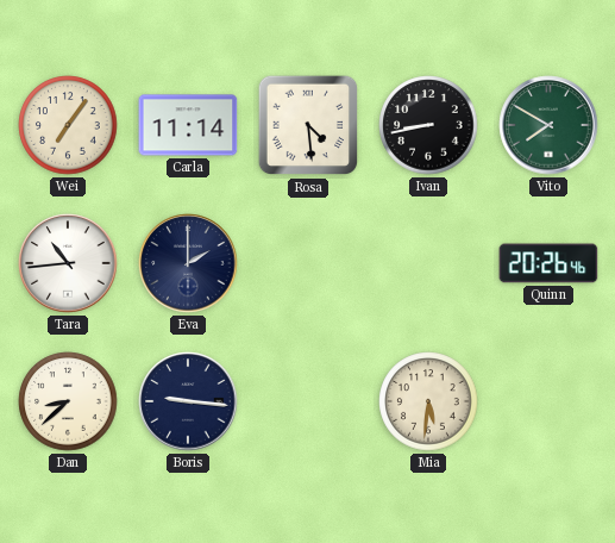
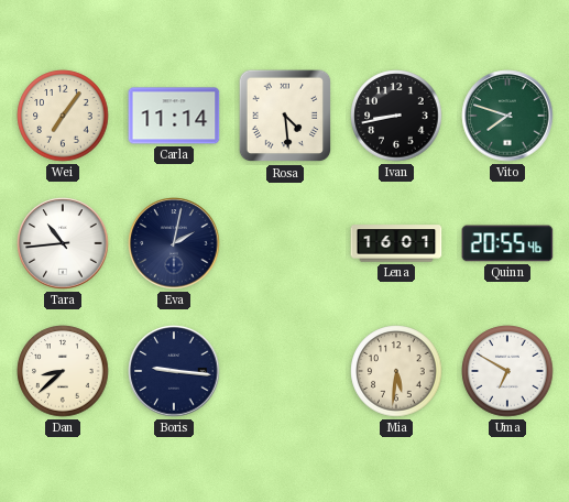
Vito: 7:50 -> 7:48
Eva: 2:00 -> 2:02
Lena: none -> 16:01
Quinn: 20:26 -> 20:55
Uma: none -> 6:50
